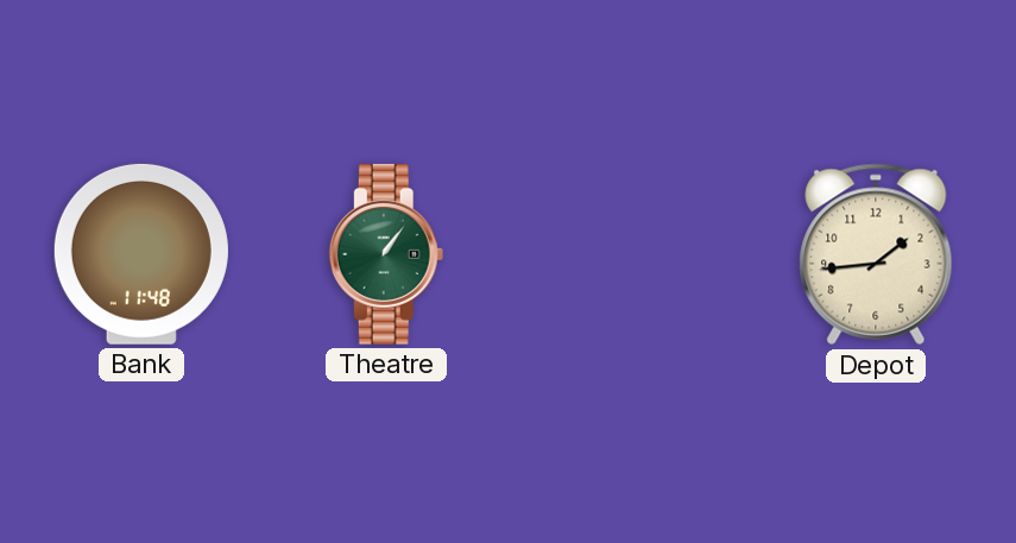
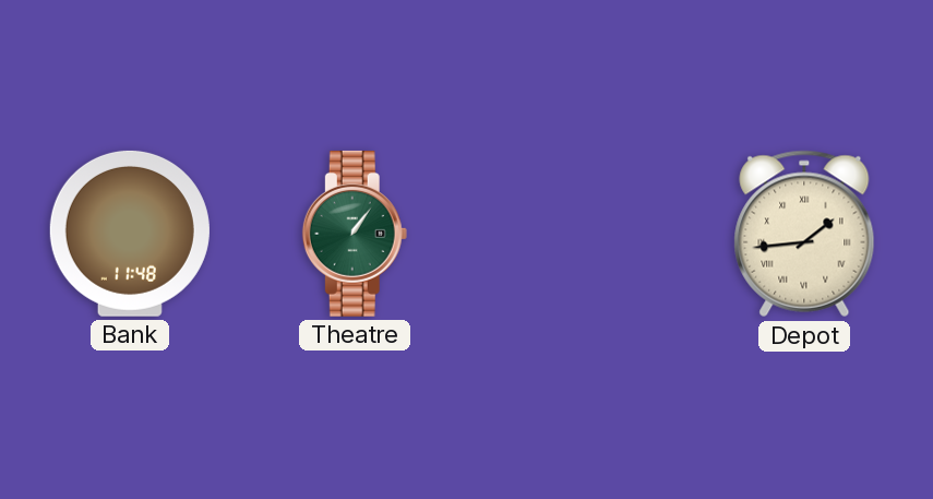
Depot numerals: Arabic -> Roman
